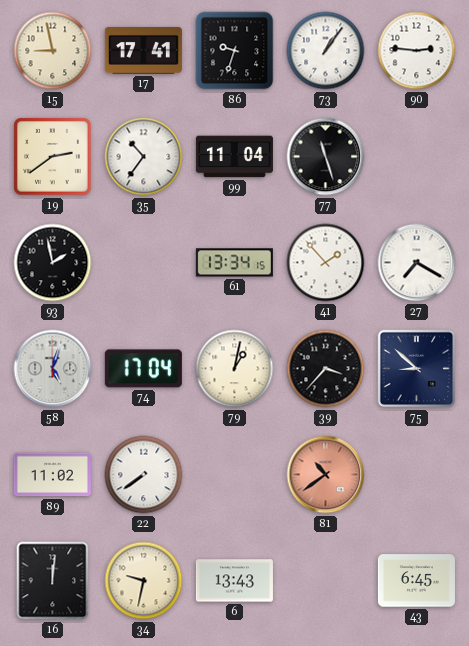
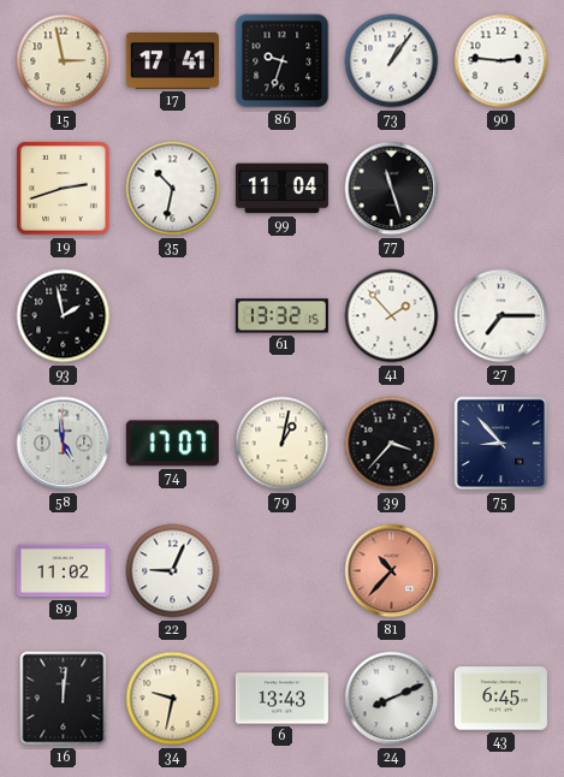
15: 8:58 -> 2:58
19: 2:39 -> 2:42
35: 10:36 -> 10:32
61: 13:34 -> 13:32
27: 7:20 -> 7:15
58: 5:03 -> 4:59
74: 17:04 -> 17:07
75: 8:52 -> 8:53
22: 7:39 -> 9:04
81: 10:39 -> 10:37
24: none -> 8:11
